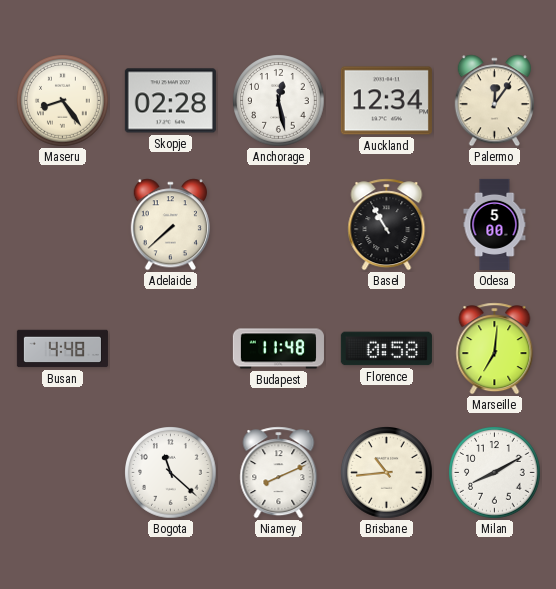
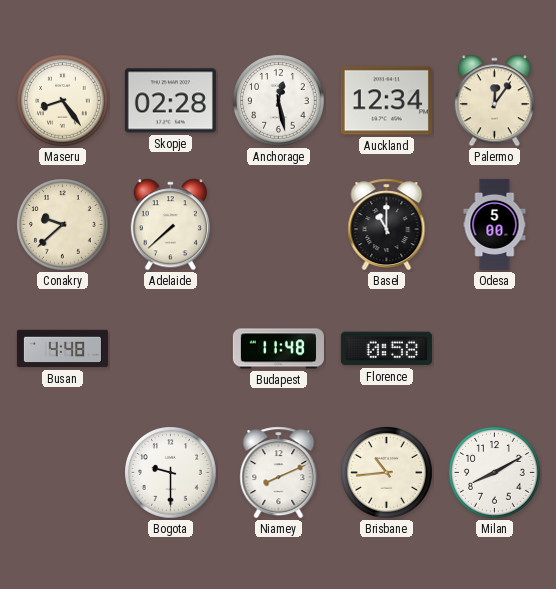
Conakry: none -> 9:38
Basel: 10:55 -> 11:00
Marseille: 7:01 -> none
Bogota: 11:22 -> 9:30
